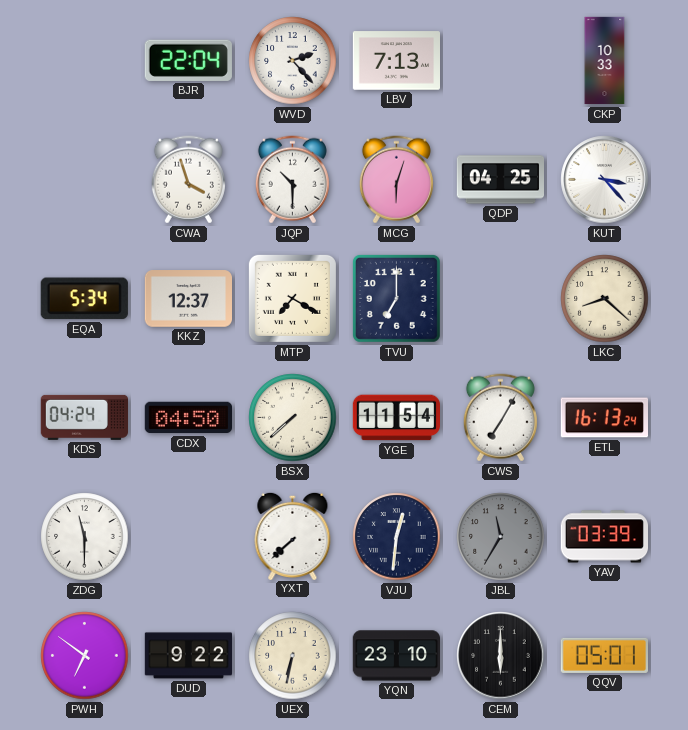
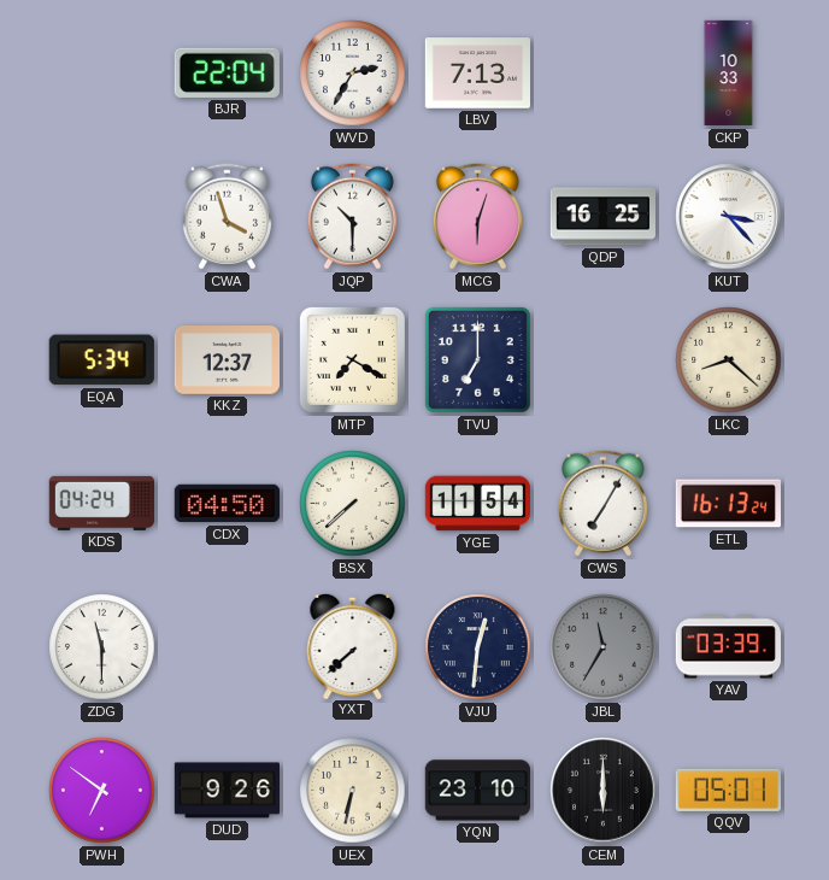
WVD: 2:23 -> 2:35
QDP: 04:25 -> 16:25
DUD: 9:22 -> 9:26
